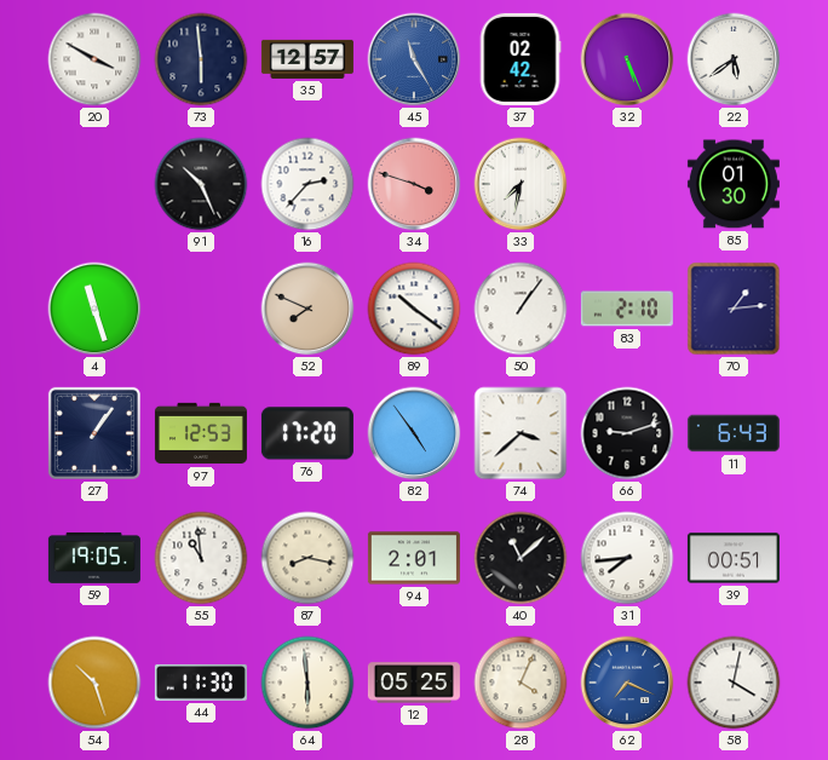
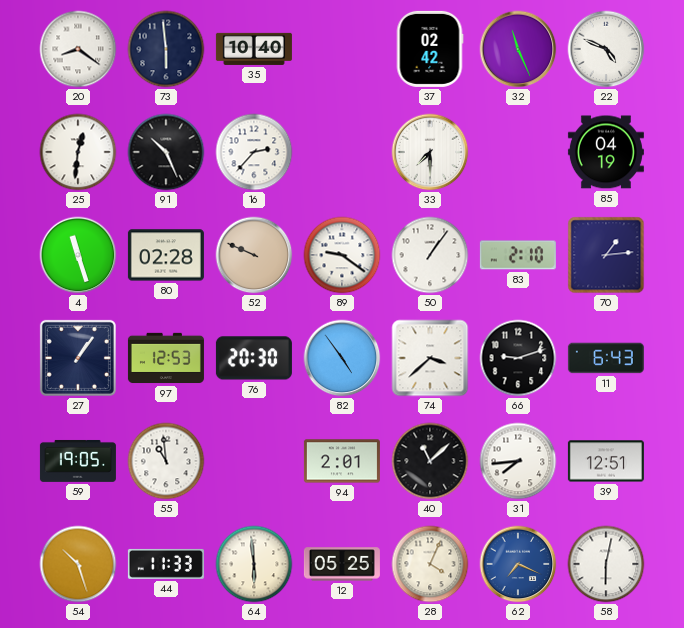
20: 3:50 -> 8:21
35: 12:57 -> 10:40
45: 11:25 -> none
32: 5:26 -> 11:26
22: 5:39 -> 4:49
25: none -> 12:31
34: 3:48 -> none
33: 7:32 -> 7:30
85: 01:30 -> 04:19
80: none -> 02:28
52: 7:49 -> 9:49
89: 10:21 -> 9:21
76: 17:20 -> 20:30
87: 8:17 -> none
39: 00:51 -> 12:51
44: 11:30 -> 11:33
58: 4:02 -> 6:02
